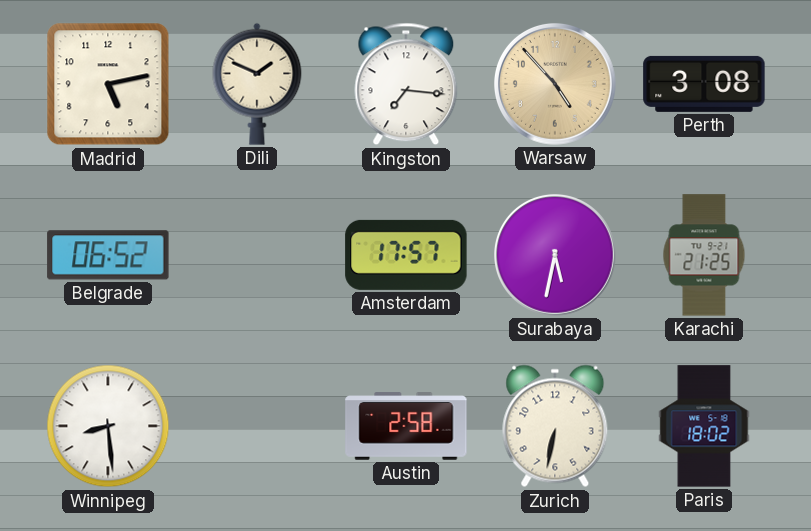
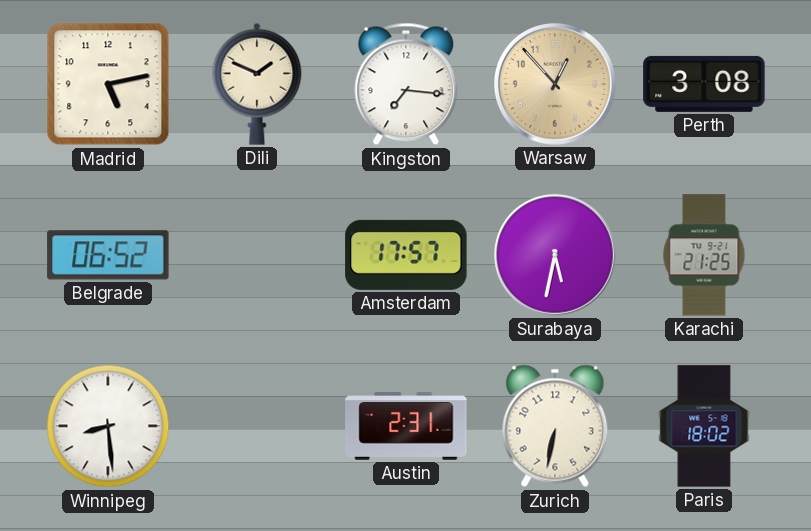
Warsaw: 4:53 -> 12:53
Austin: 2:58 -> 2:31
